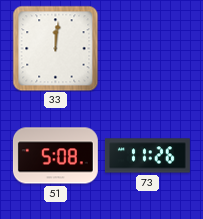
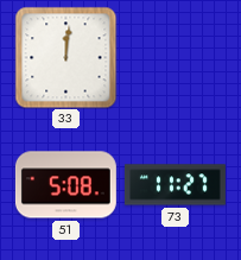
73: 11:26 -> 11:27
